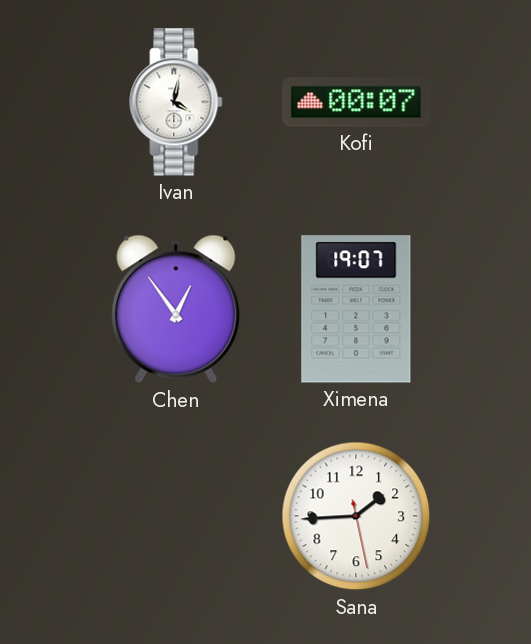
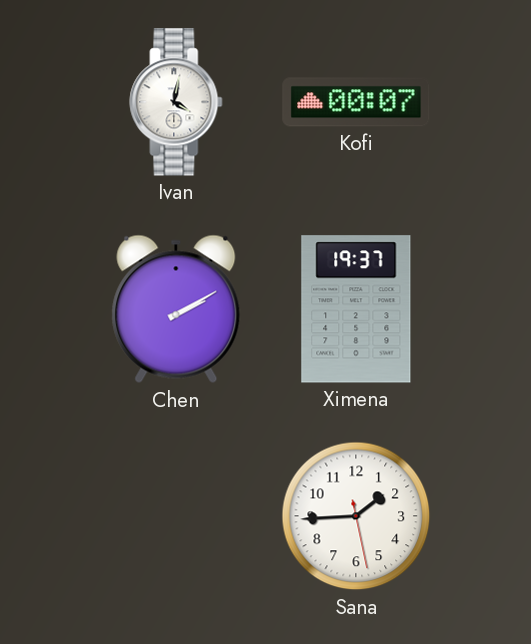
Chen: 12:54 -> 2:10
Ximena: 19:07 -> 19:37
